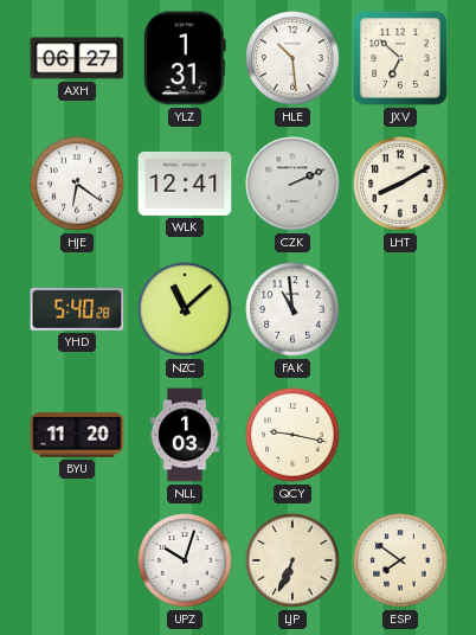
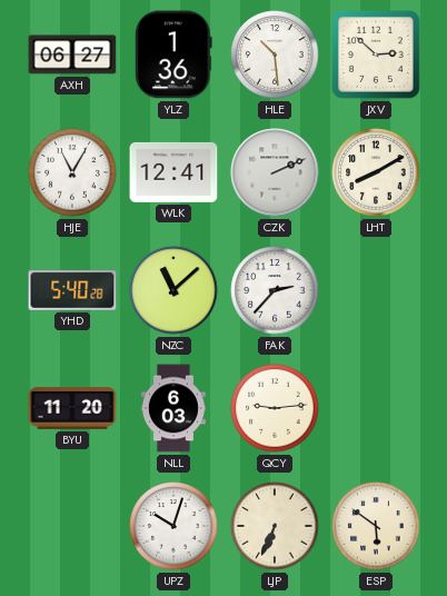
YLZ: 1:31 -> 1:36
JXV: 6:52 -> 2:52
HJE: 6:21 -> 11:05
FAK: 10:59 -> 2:37
NLL: 1:03 -> 6:03
QCY: 9:17 -> 9:14
ESP: 7:51 -> 5:51
